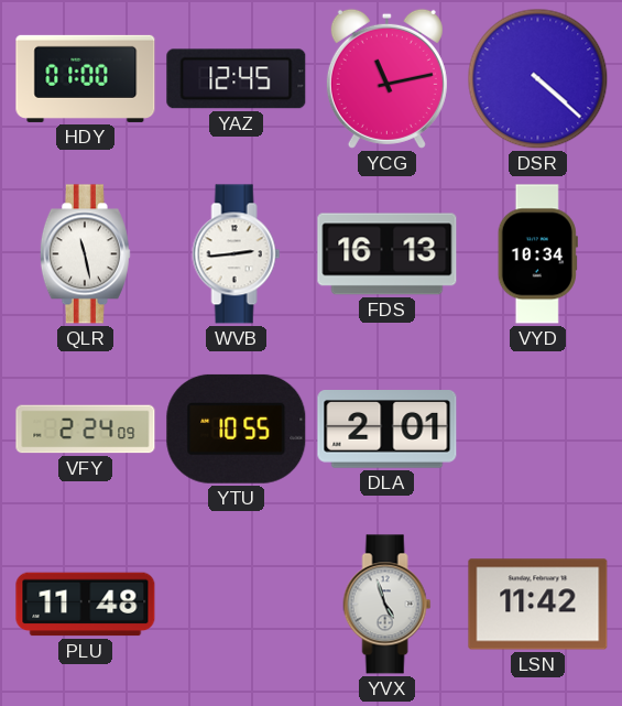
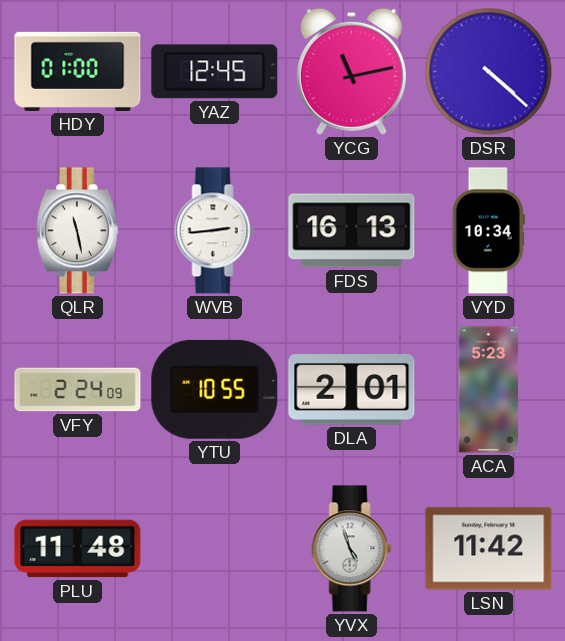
ACA: none -> 5:23
